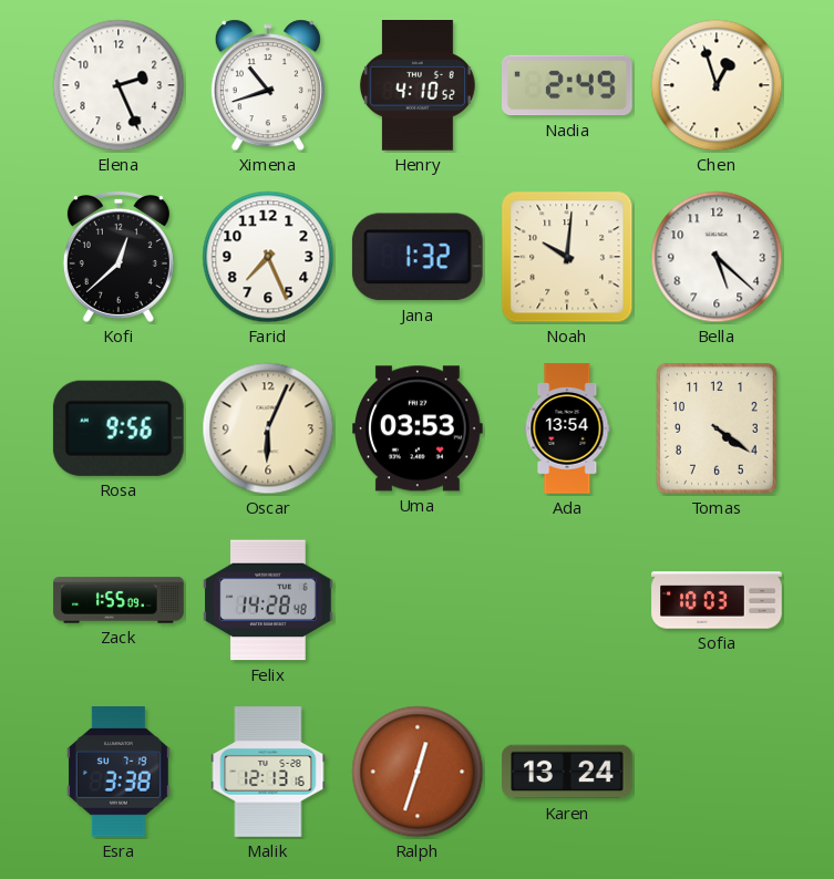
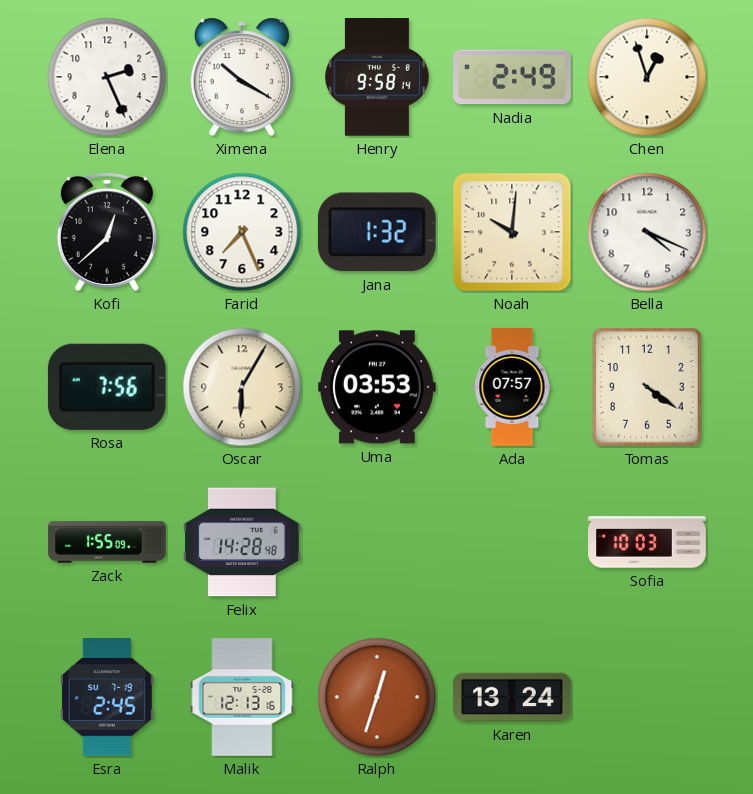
Ximena: 10:42 -> 10:20
Henry: 4:10 -> 9:58
Bella: 5:22 -> 4:19
Rosa: 9:56 -> 7:56
Oscar: 6:04 -> 6:05
Ada: 13:54 -> 07:57
Esra: 3:38 -> 2:45
